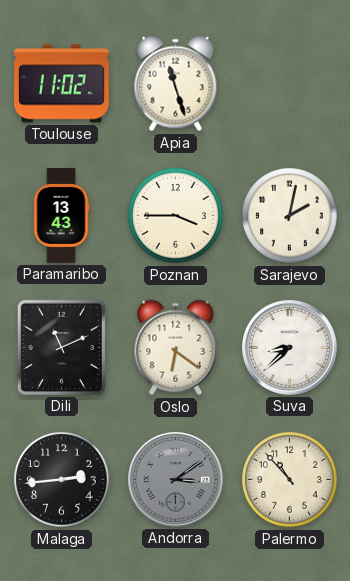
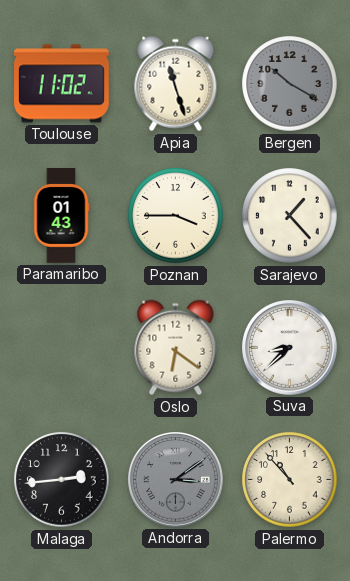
Bergen: none -> 10:20
Paramaribo: 13:43 -> 01:43
Sarajevo: 2:02 -> 1:23
Dili: 11:11 -> none
